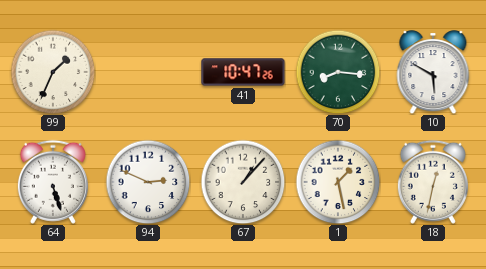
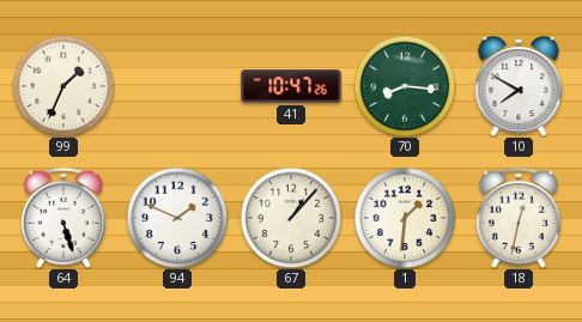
10: 5:50 -> 7:50
94: 2:49 -> 1:49
1: 1:28 -> 1:31
